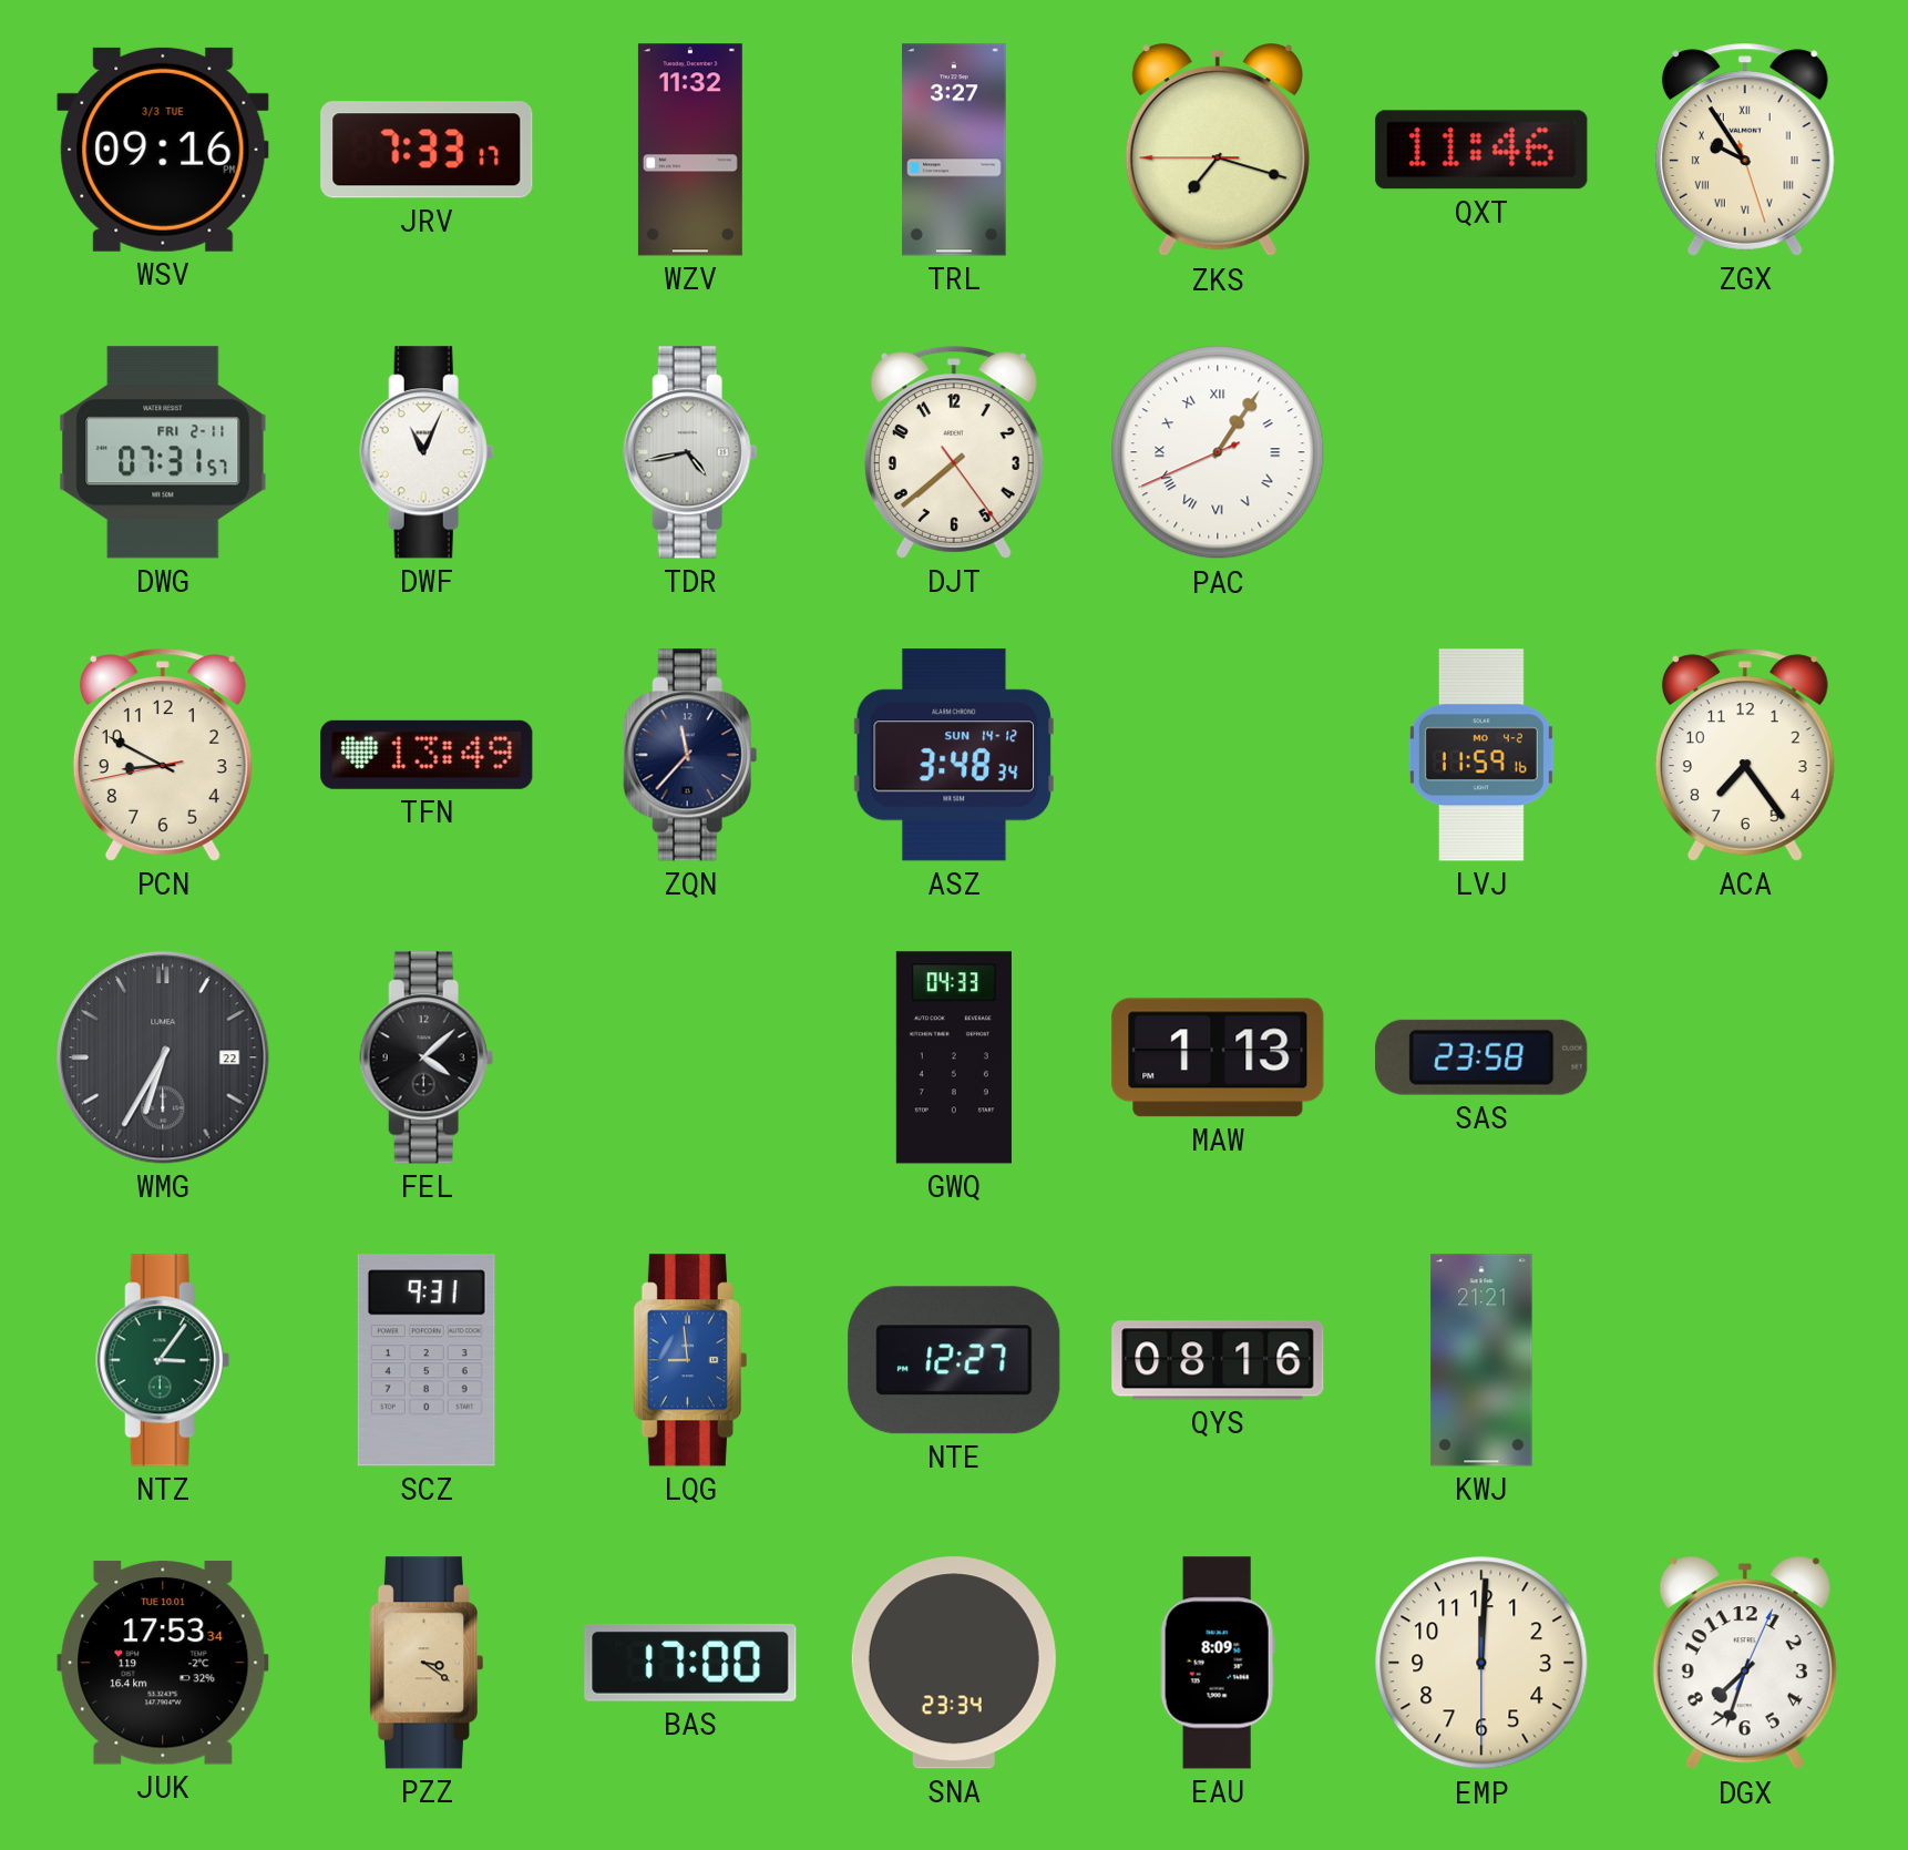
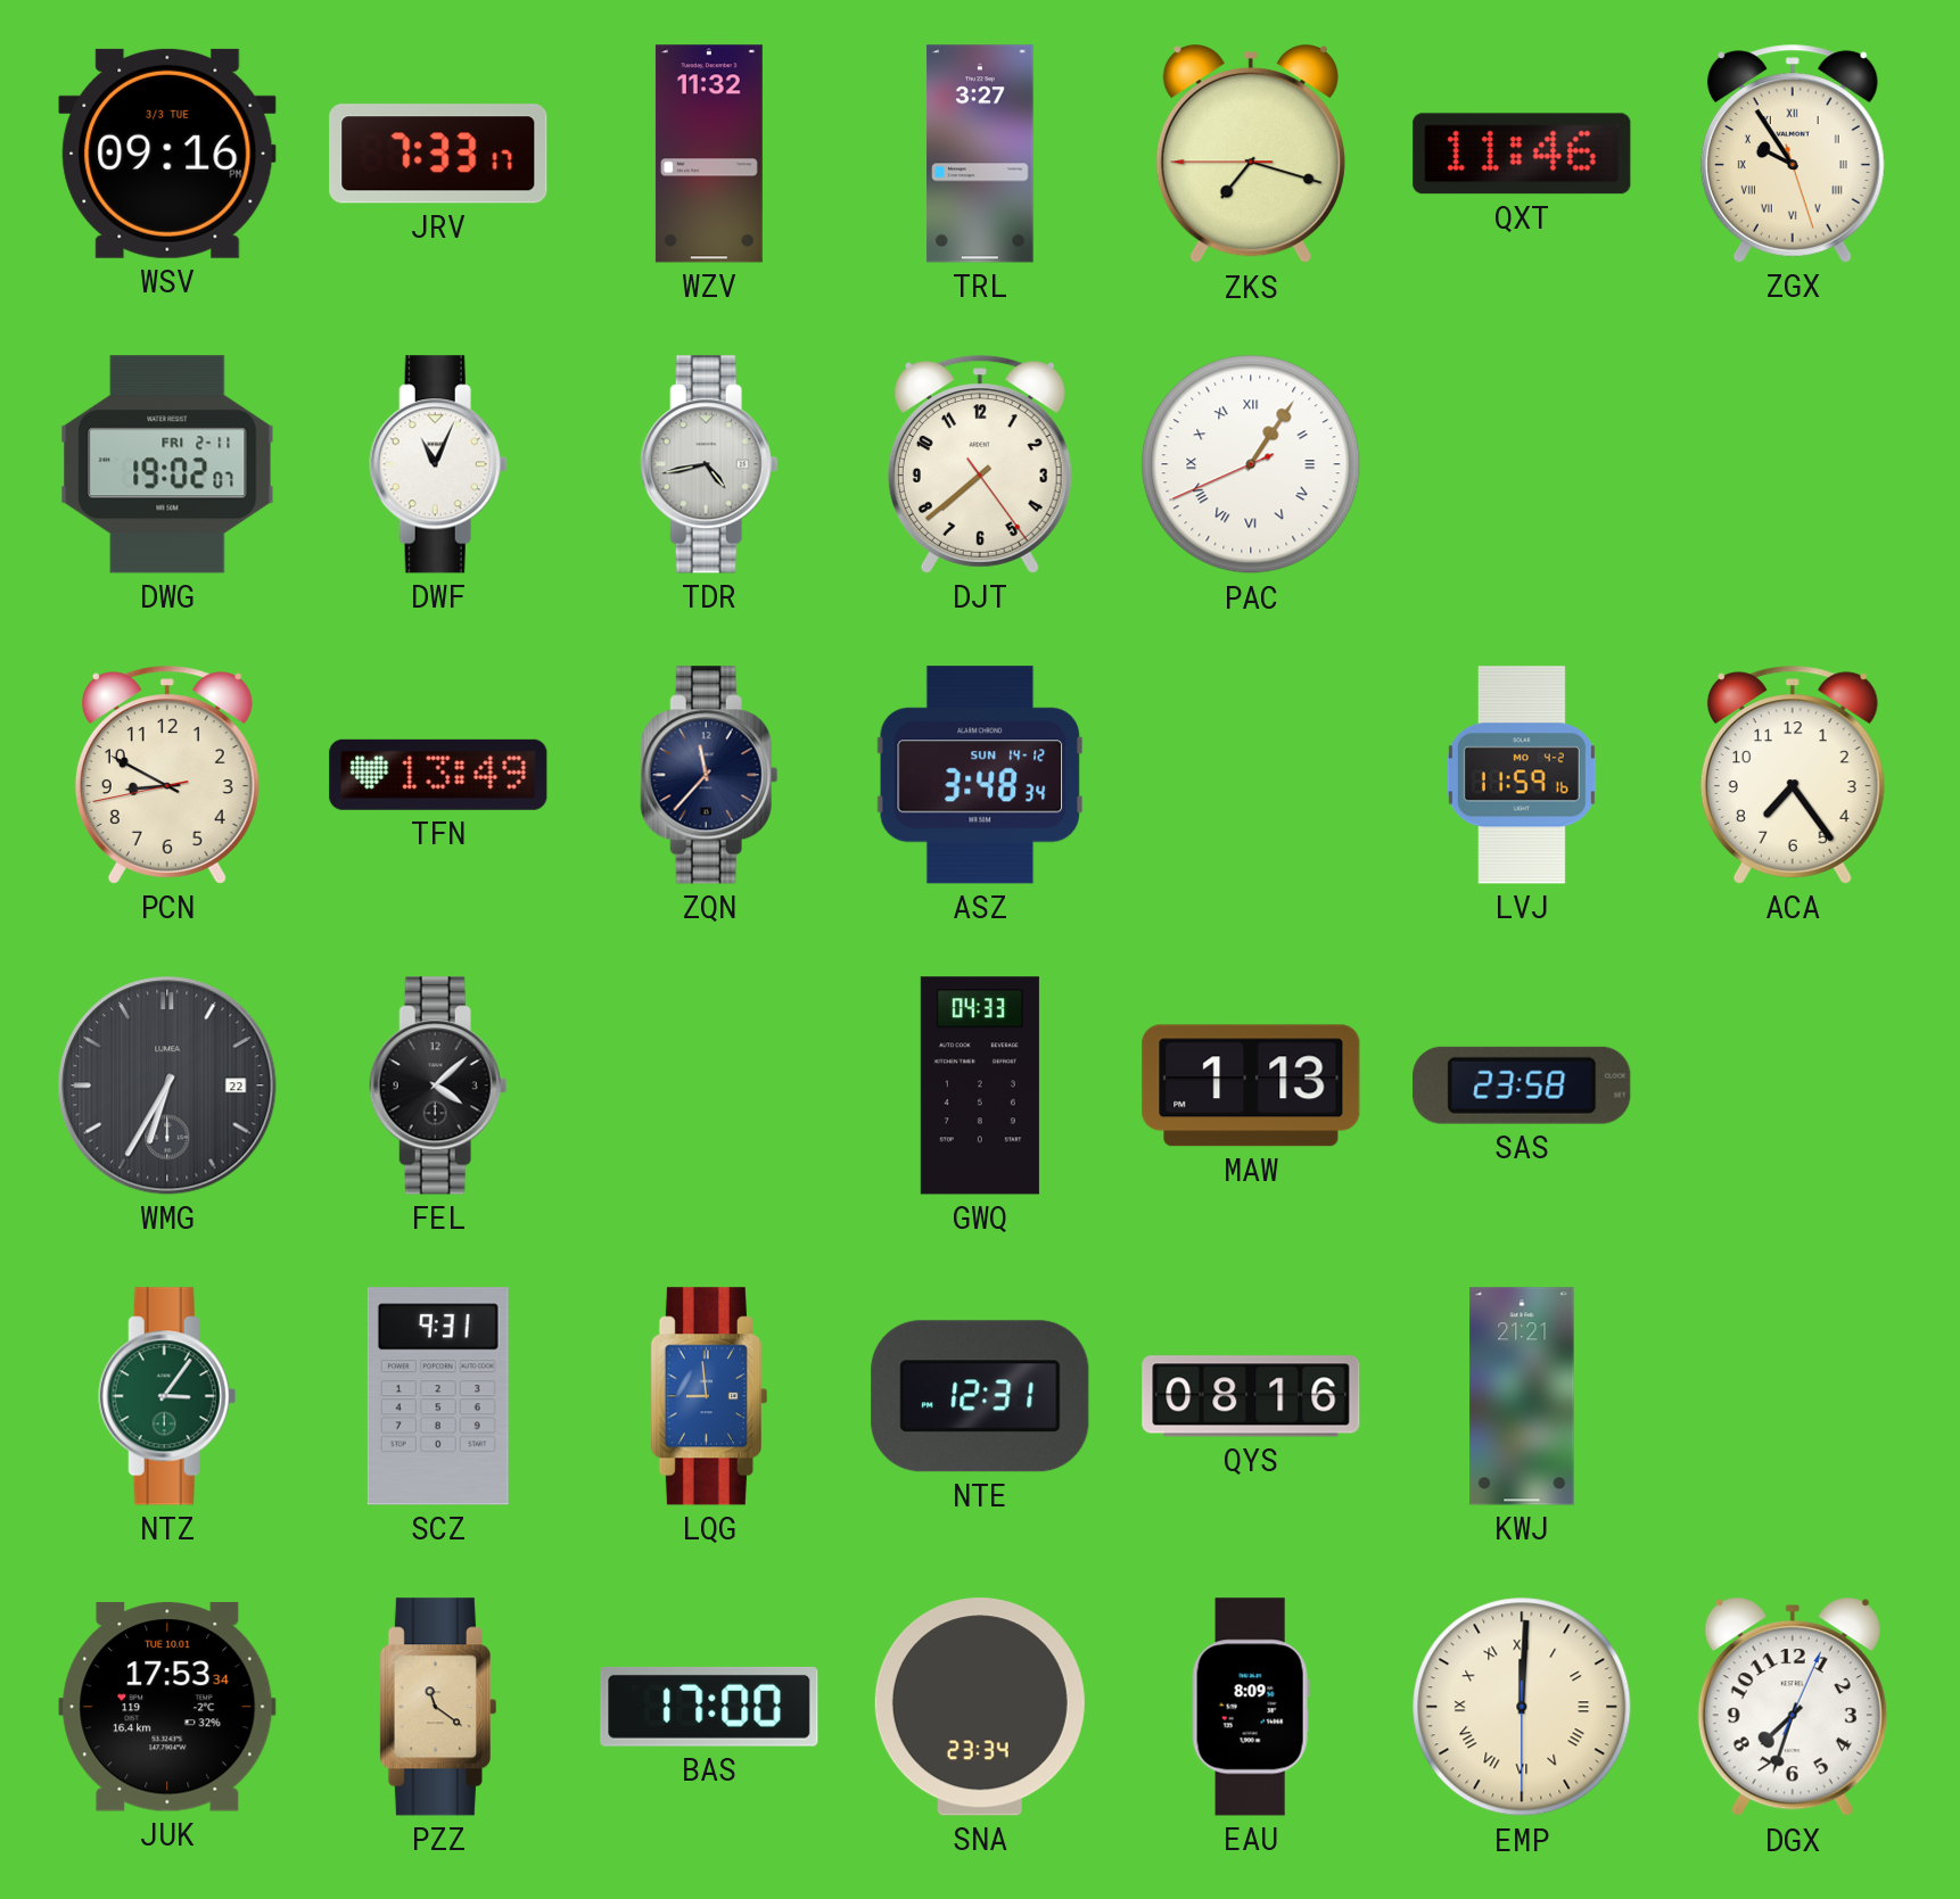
DWG: 07:31 -> 19:02
NTE: 12:27 -> 12:31
PZZ: 3:21 -> 11:21
EMP numerals: Arabic -> Roman
